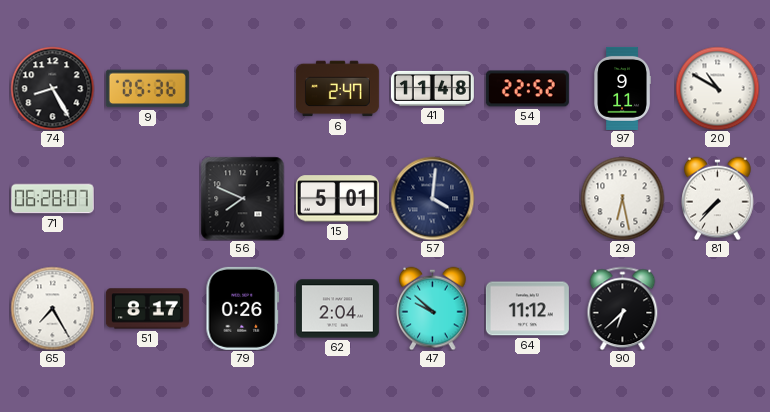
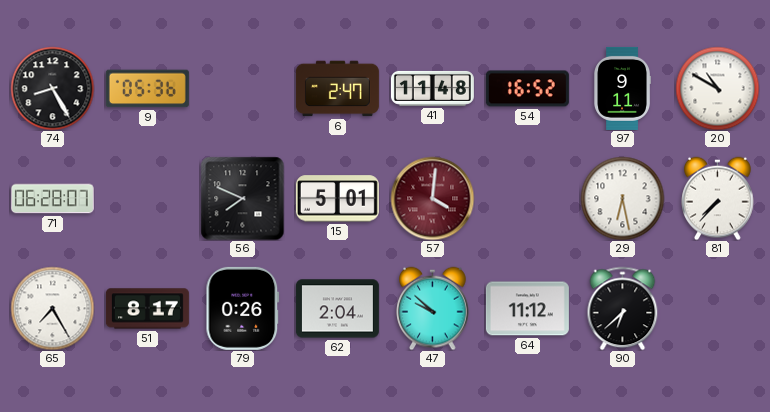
54: 22:52 -> 16:52
57 dial: navy -> burgundy
